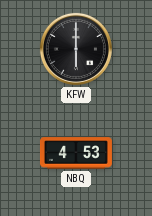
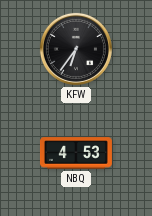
KFW: 6:00 -> 6:36
